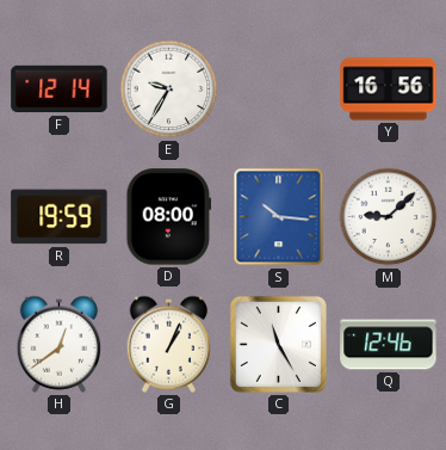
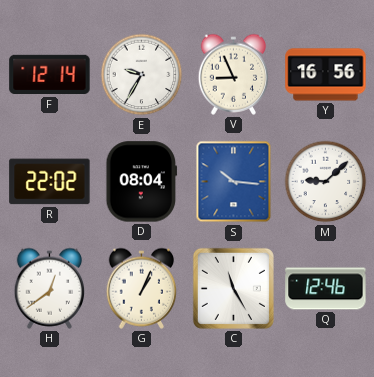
V: none -> 8:56
R: 19:59 -> 22:02
D: 08:00 -> 08:04
